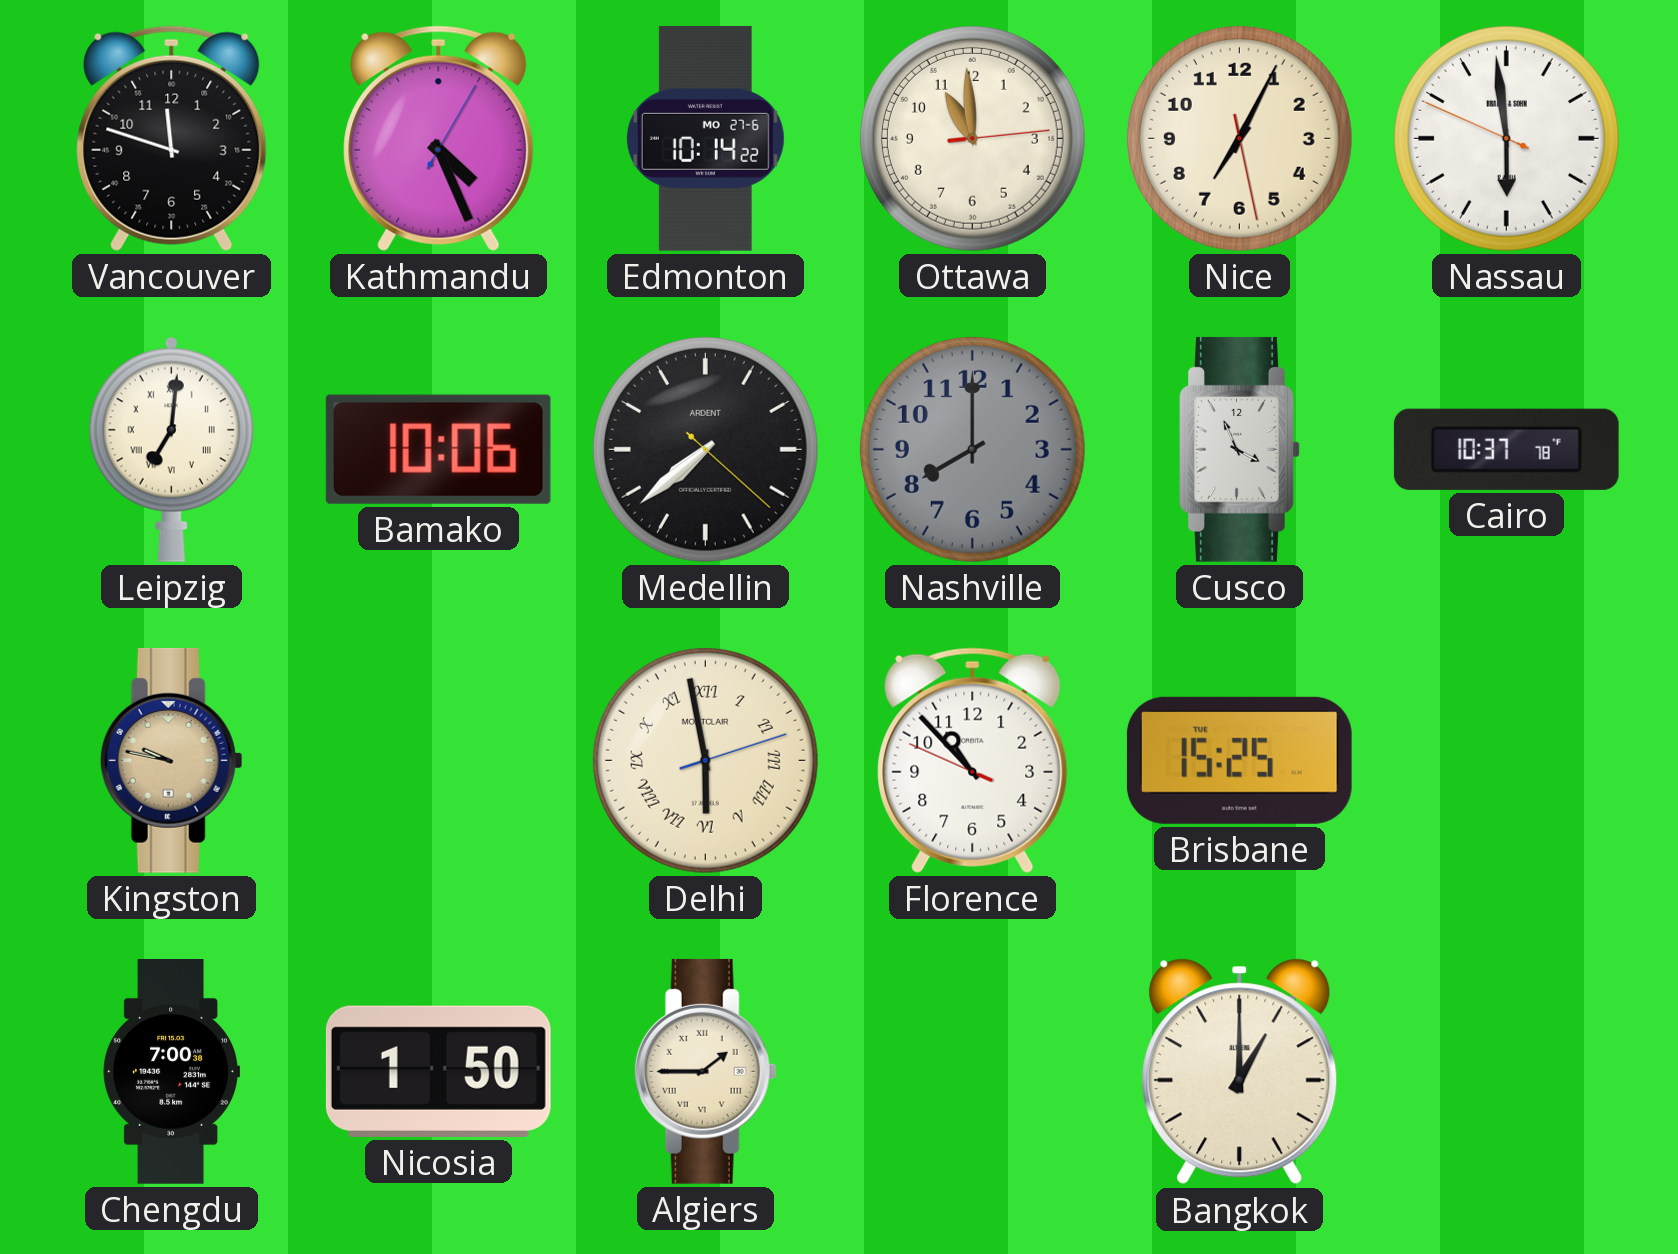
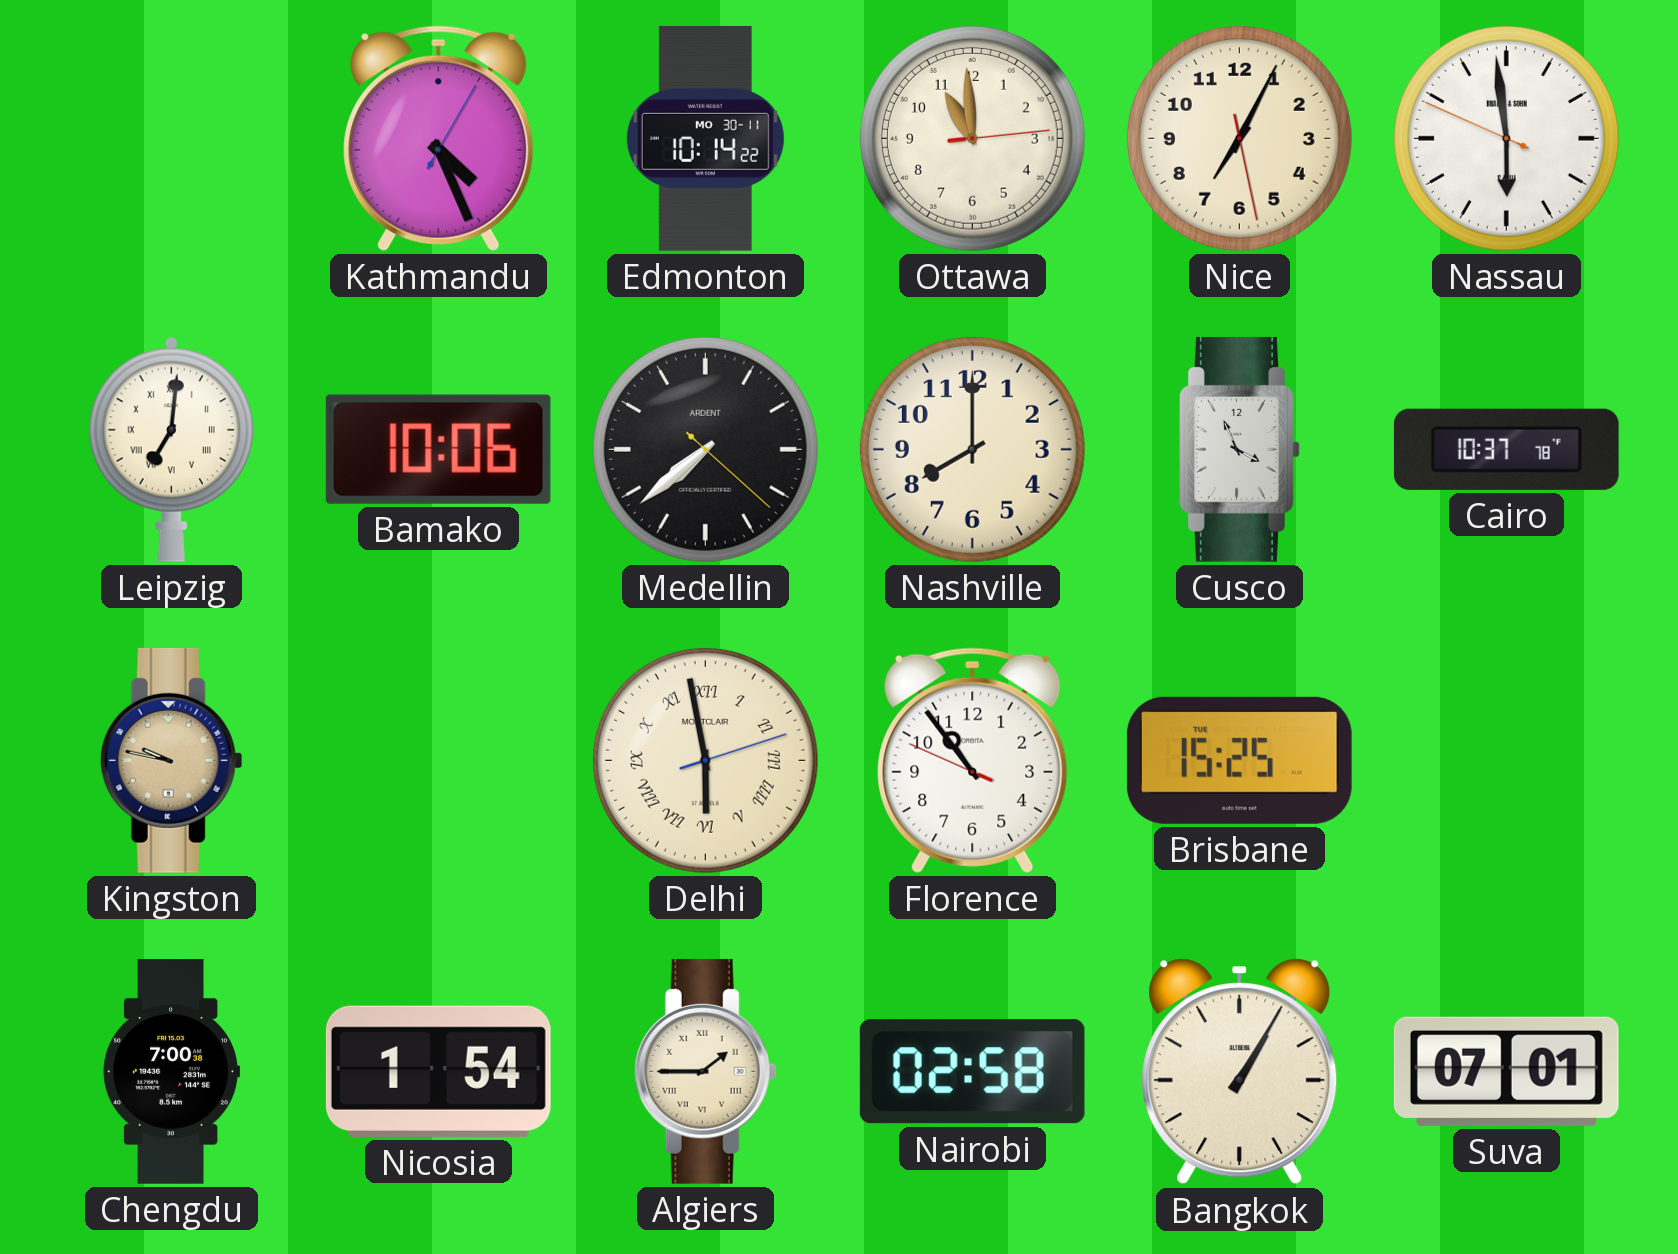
Vancouver: 11:48 -> none
Edmonton date: MO 27-6 -> MO 30-11
Nashville dial: grey -> cream
Florence: 10:52 -> 10:53
Nicosia: 1:50 -> 1:54
Nairobi: none -> 02:58
Bangkok: 1:00 -> 1:05
Suva: none -> 07:01
